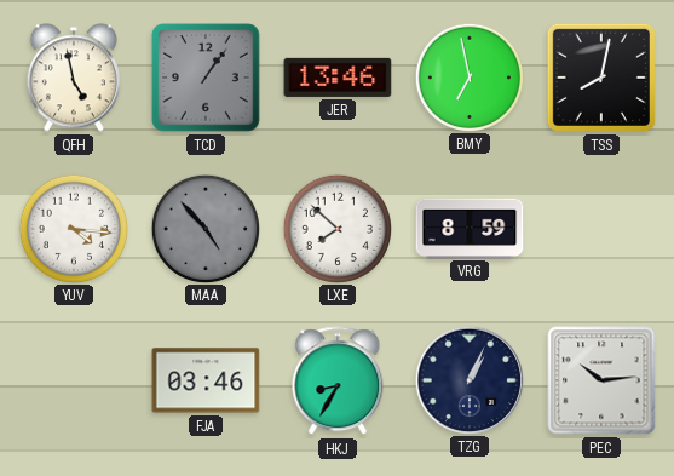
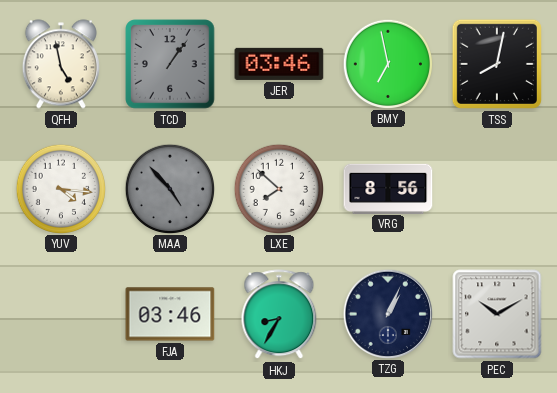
JER: 13:46 -> 03:46
VRG: 8:59 -> 8:56
PEC: 10:14 -> 10:10
